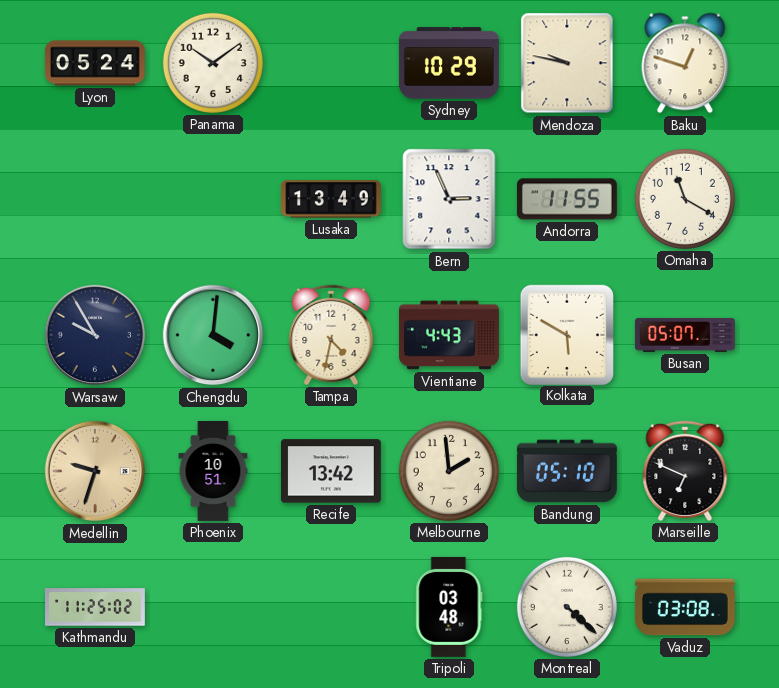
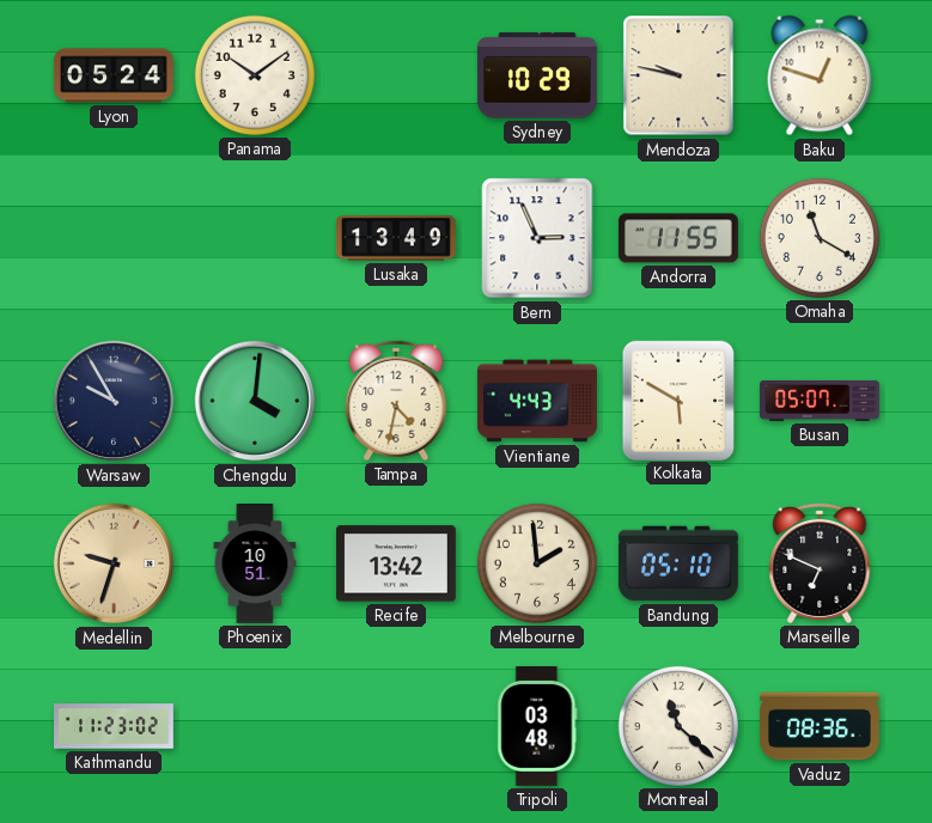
Kathmandu: 11:25 -> 11:23
Montreal: 4:22 -> 11:22
Vaduz: 03:08 -> 08:36
